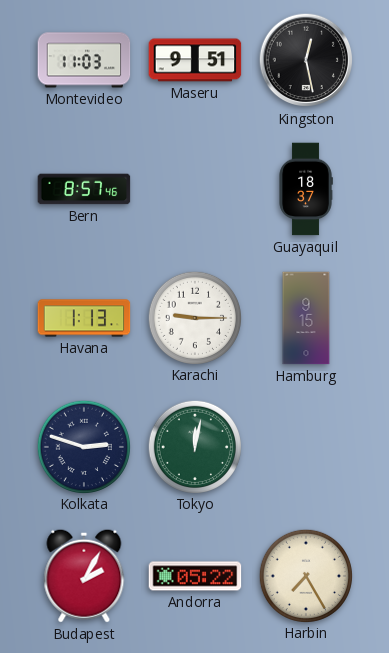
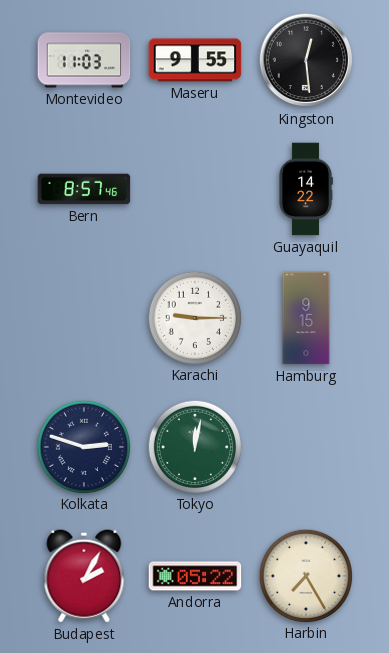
Maseru: 9:51 -> 9:55
Kingston: 12:28 -> 12:29
Guayaquil: 18:37 -> 14:22
Havana: 1:13 -> none
